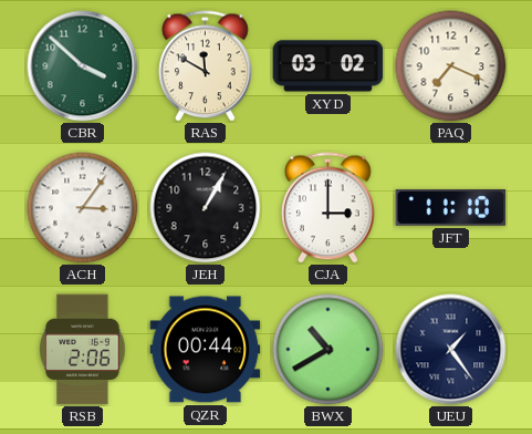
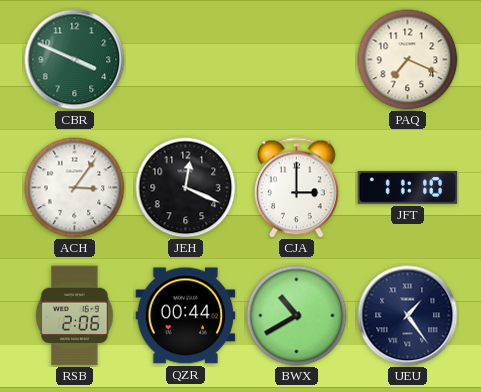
CBR: 3:52 -> 3:49
RAS: 11:50 -> none
XYD: 03:02 -> none
JEH: 1:05 -> 12:19
